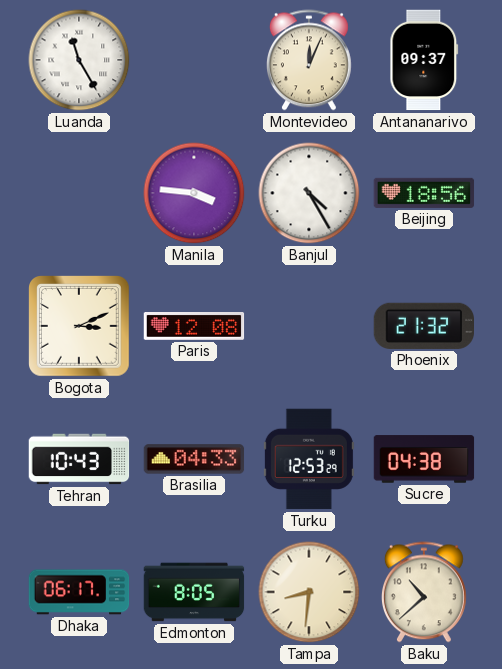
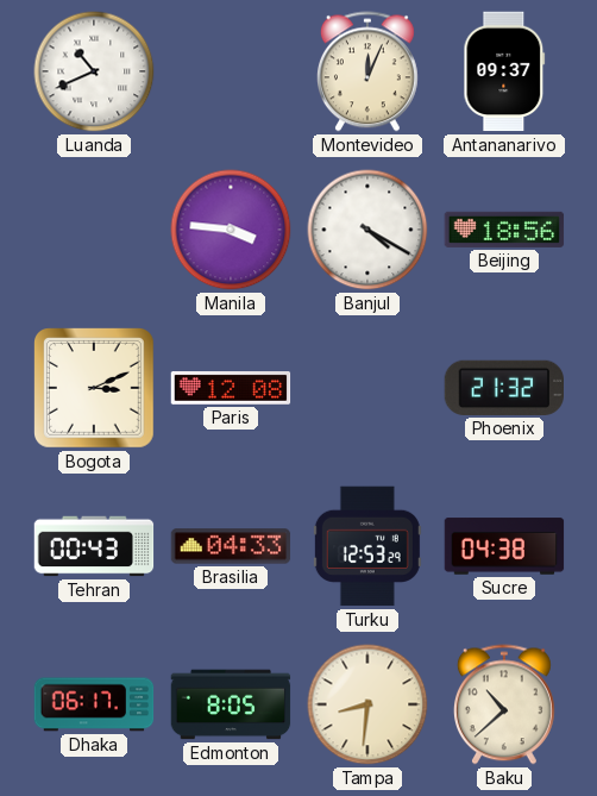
Luanda: 11:25 -> 10:41
Banjul: 4:25 -> 4:20
Tehran: 10:43 -> 00:43
